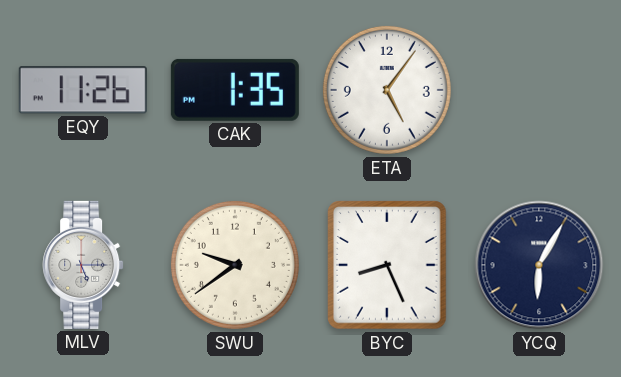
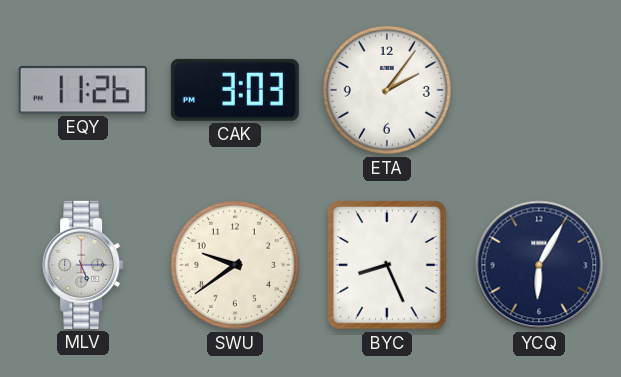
CAK: 1:35 -> 3:03
ETA: 5:06 -> 2:06
